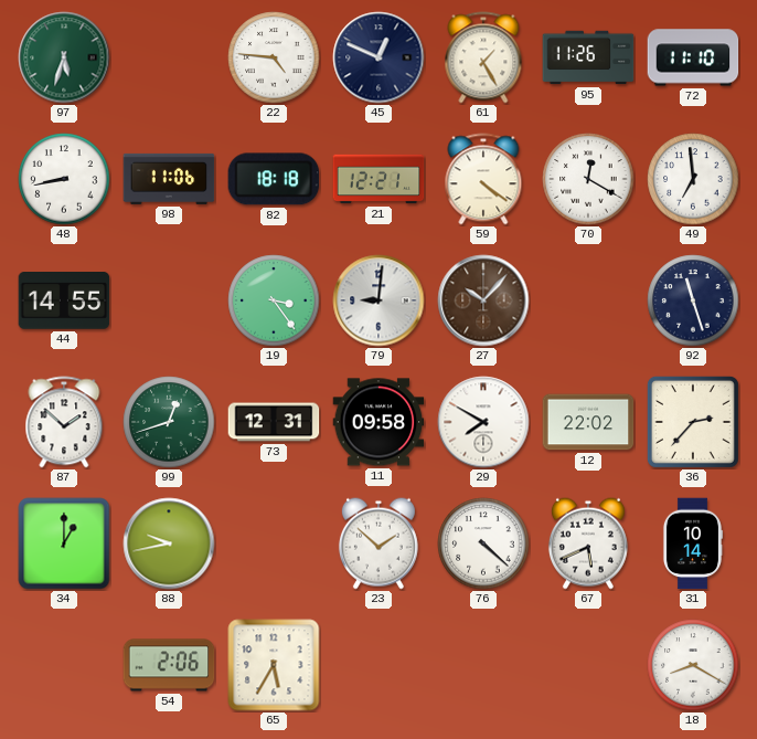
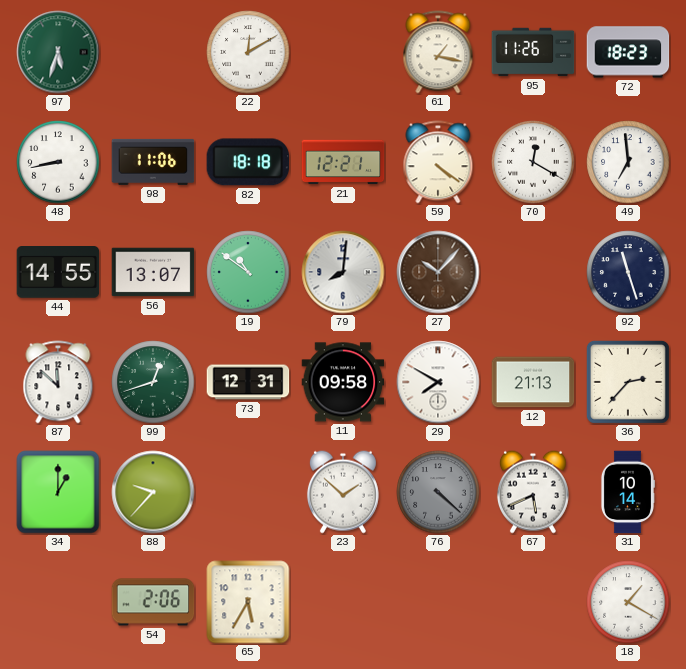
22: 4:46 -> 12:10
45: 12:49 -> none
61: 1:25 -> 1:17
72: 11:10 -> 18:23
56: none -> 13:07
19: 3:24 -> 10:51
79: 9:01 -> 8:01
87: 1:52 -> 11:52
12: 22:02 -> 21:13
88: 9:43 -> 9:37
76 dial: white -> grey
18: 8:20 -> 1:20
